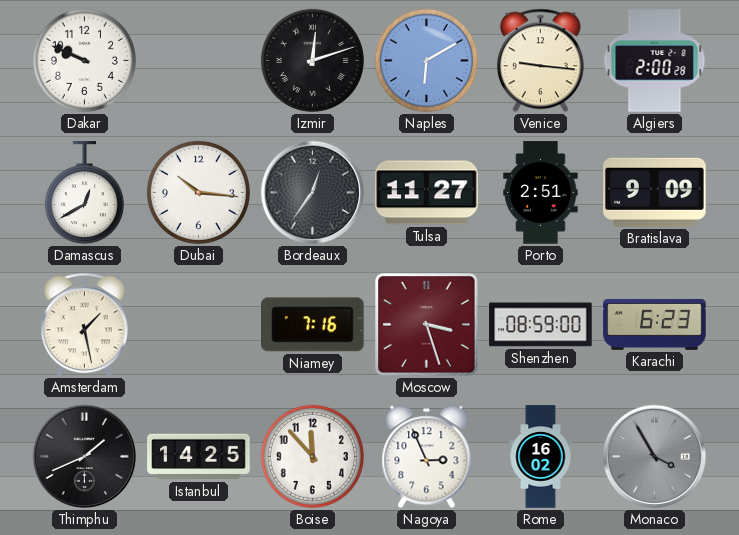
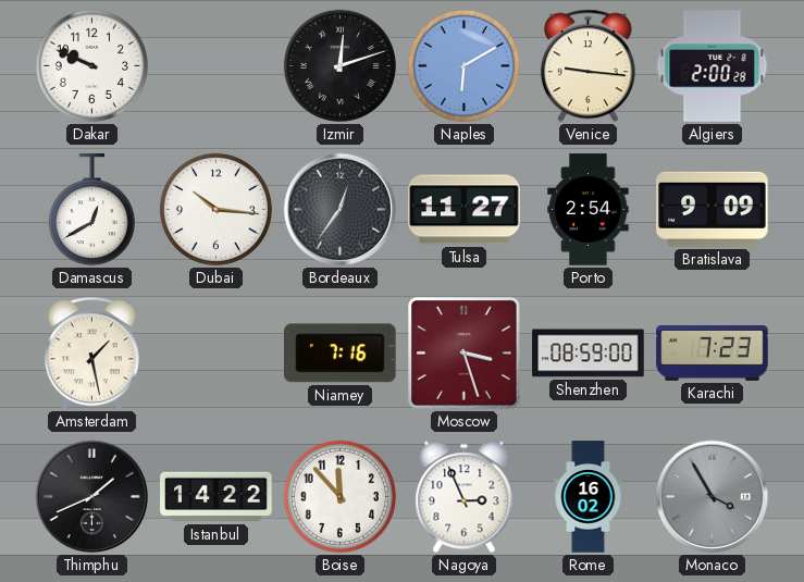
Porto: 2:51 -> 2:54
Karachi: 6:23 -> 7:23
Istanbul: 14:25 -> 14:22
